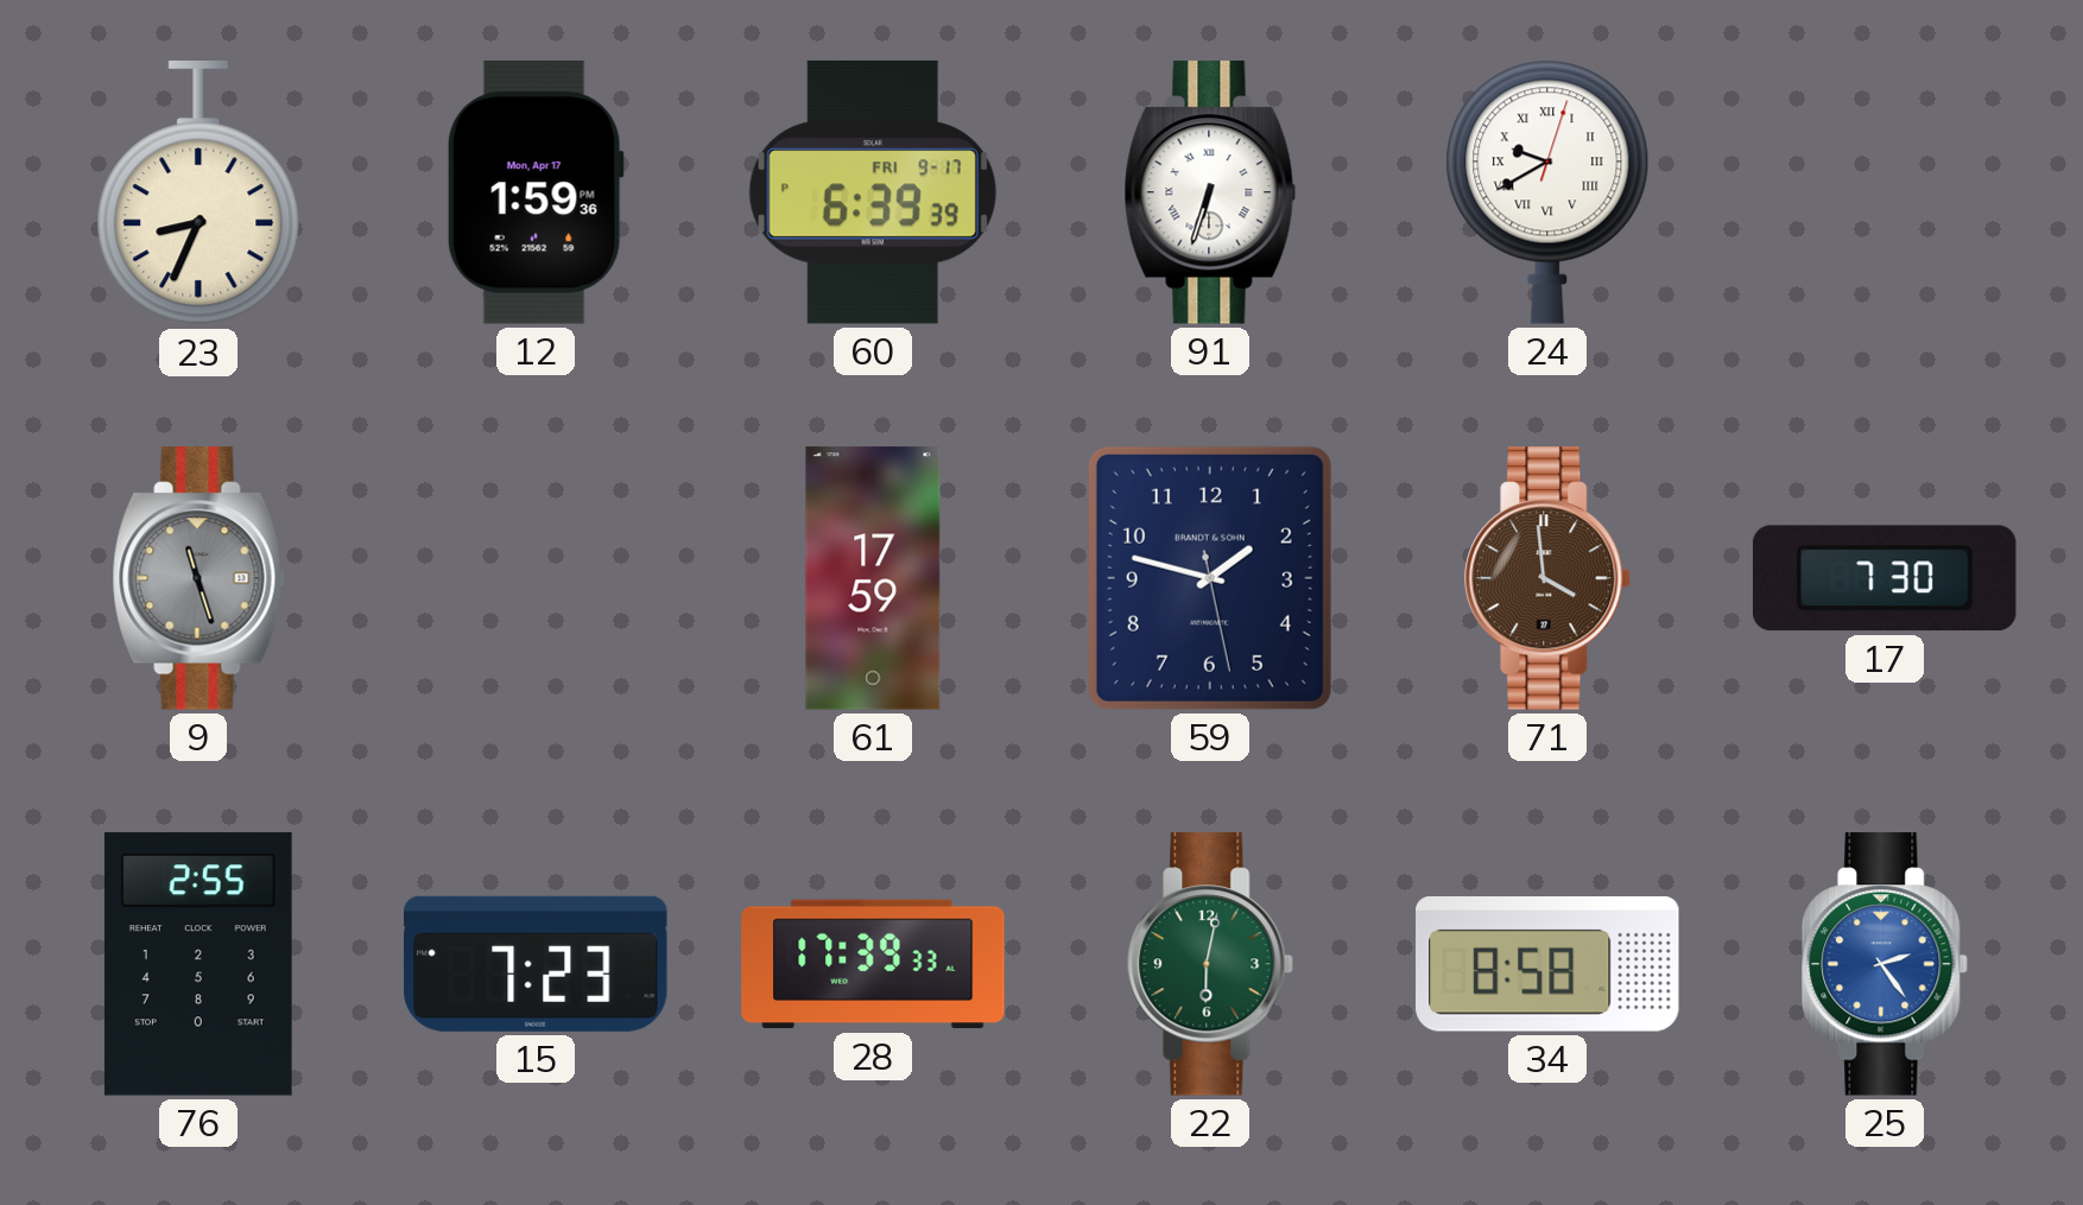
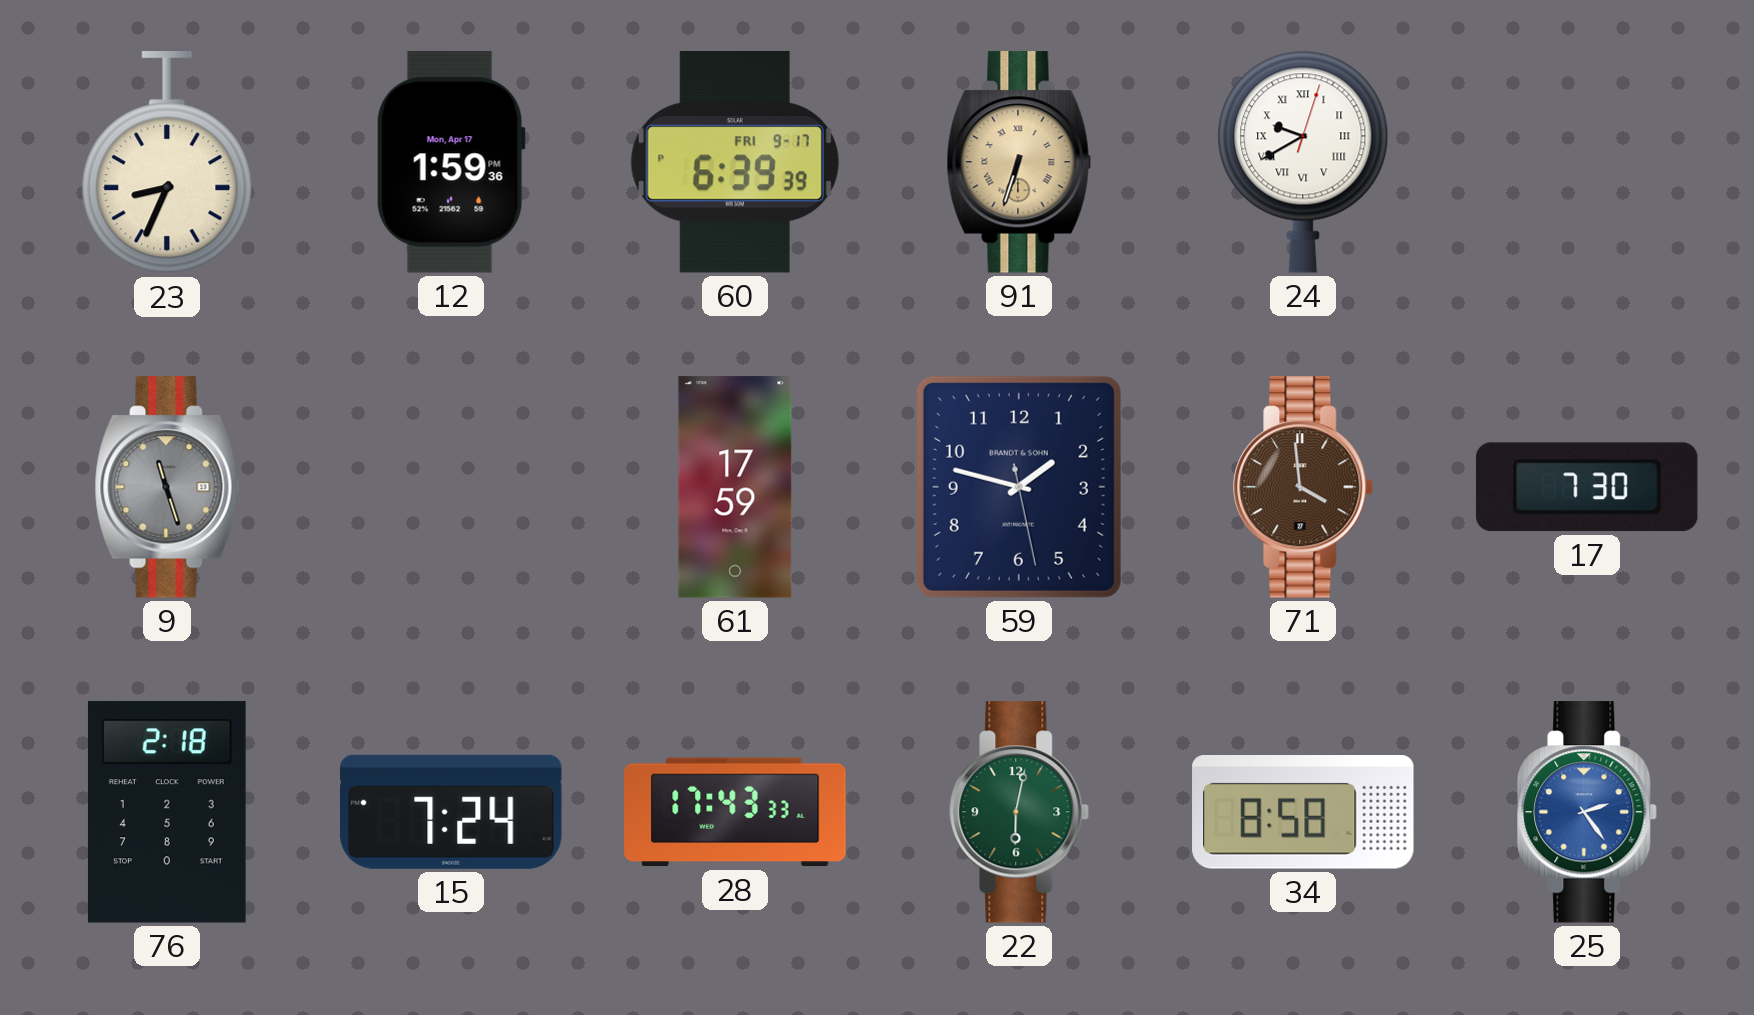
91 dial: white -> champagne
76: 2:55 -> 2:18
15: 7:23 -> 7:24
28: 17:39 -> 17:43
